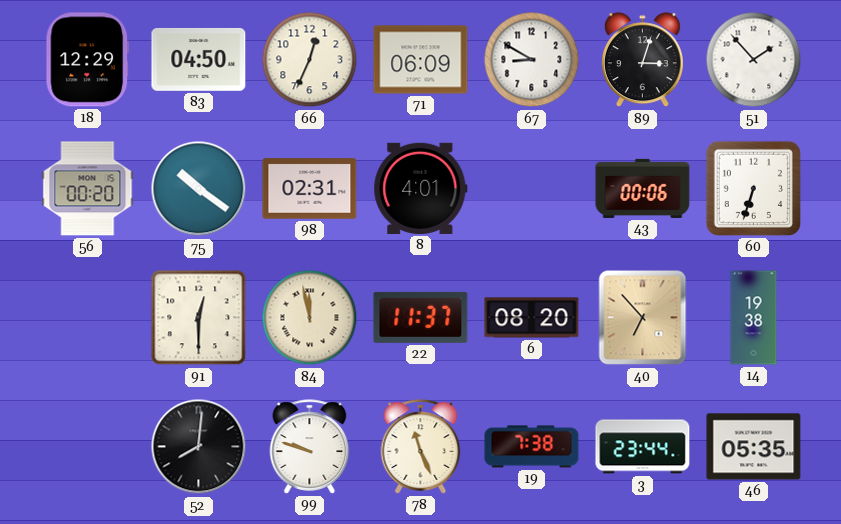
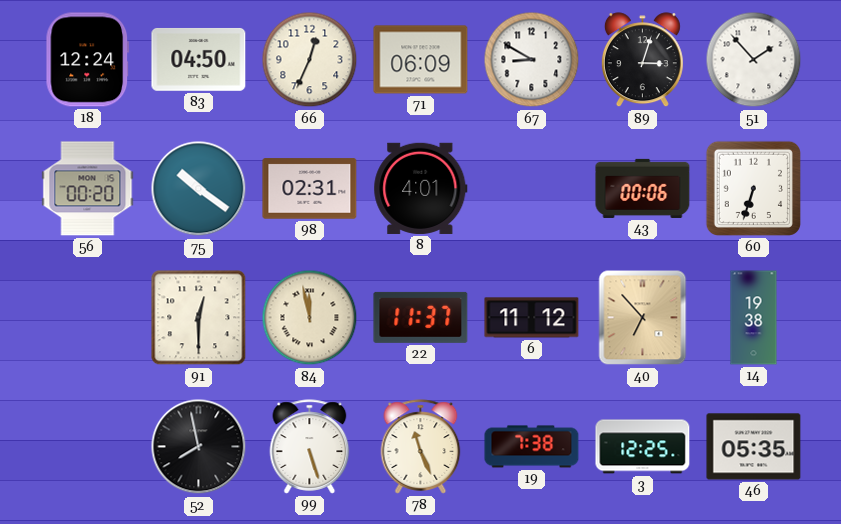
18: 12:29 -> 12:24
6: 08:20 -> 11:12
52: 8:01 -> 7:58
99: 9:48 -> 5:27
3: 23:44 -> 12:25
